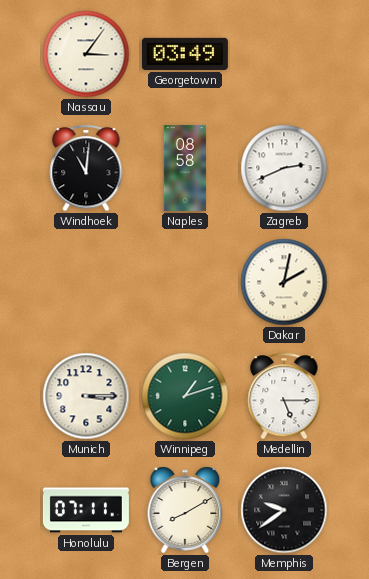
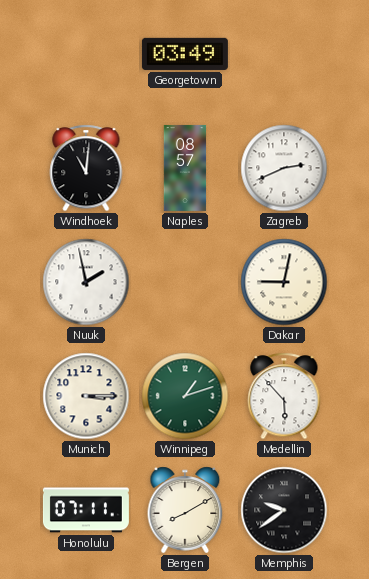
Nassau: 3:06 -> none
Naples: 08:58 -> 08:57
Nuuk: none -> 1:58
Dakar: 2:02 -> 9:02
Medellin: 5:15 -> 5:53
